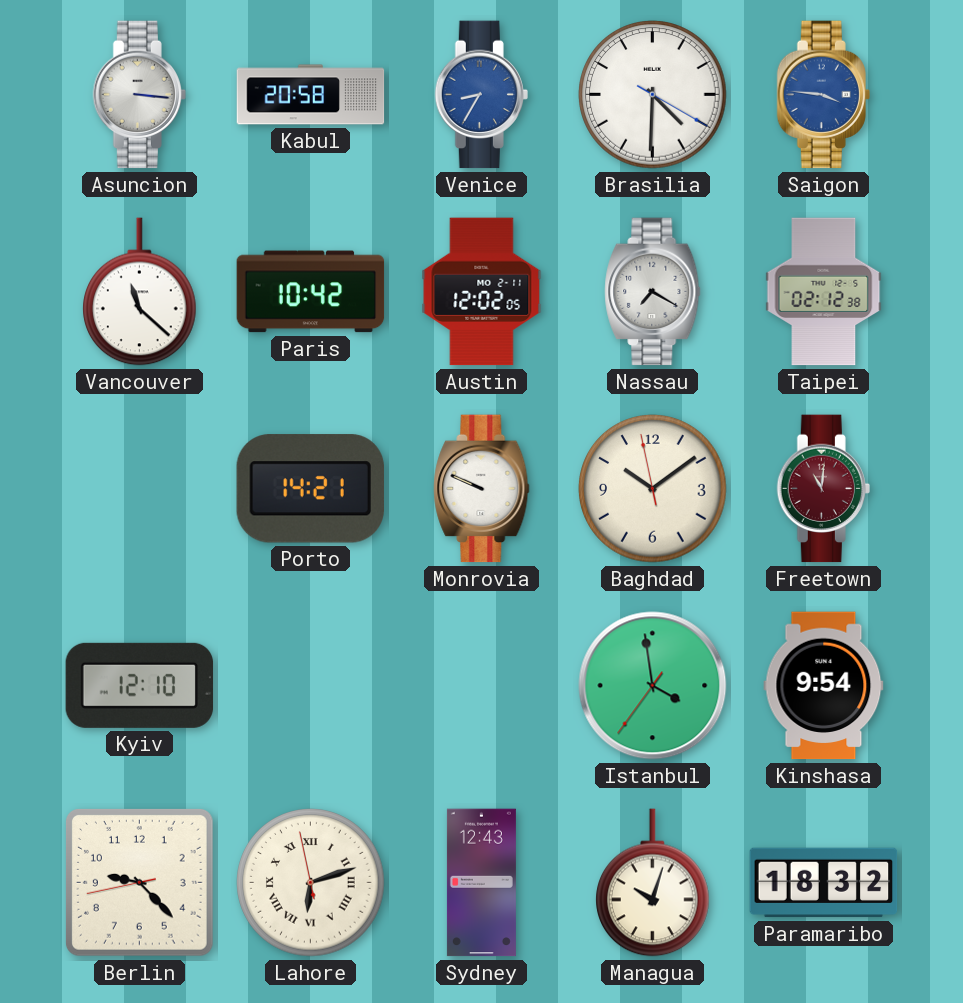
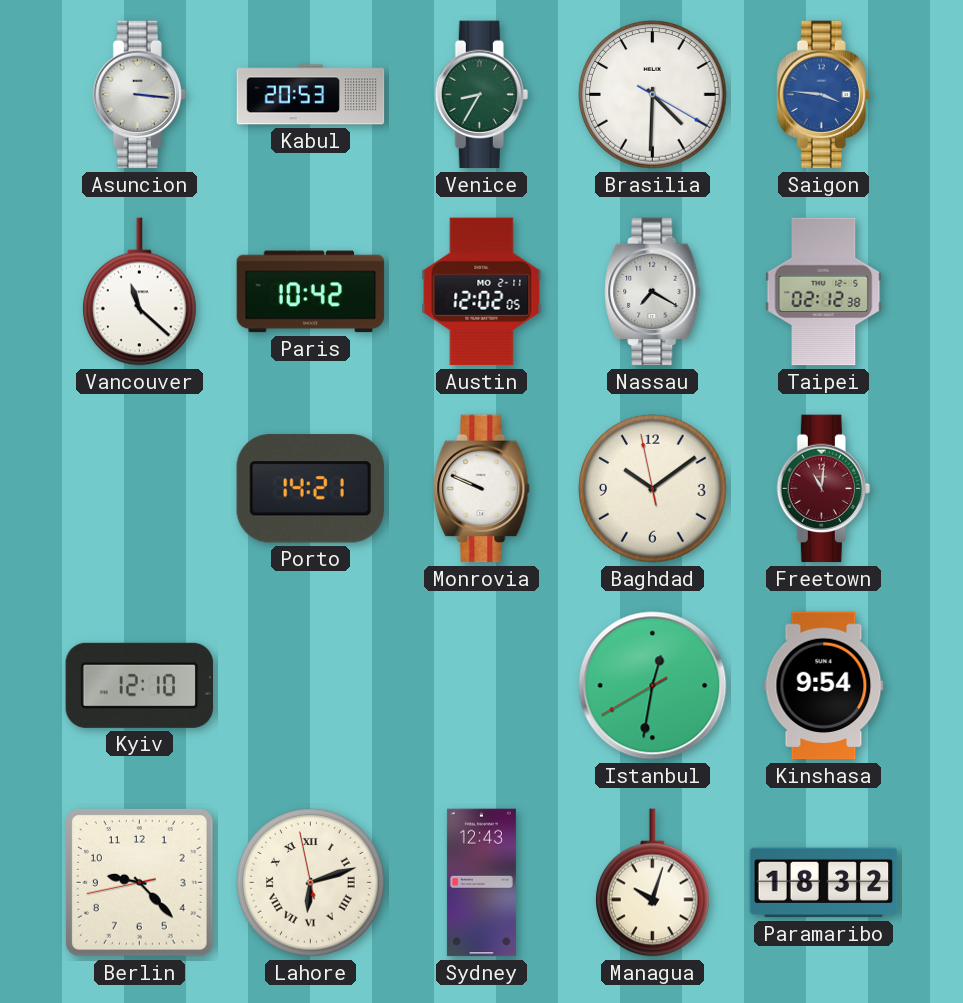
Kabul: 20:58 -> 20:53
Venice dial: blue -> green
Istanbul: 3:58 -> 12:31
